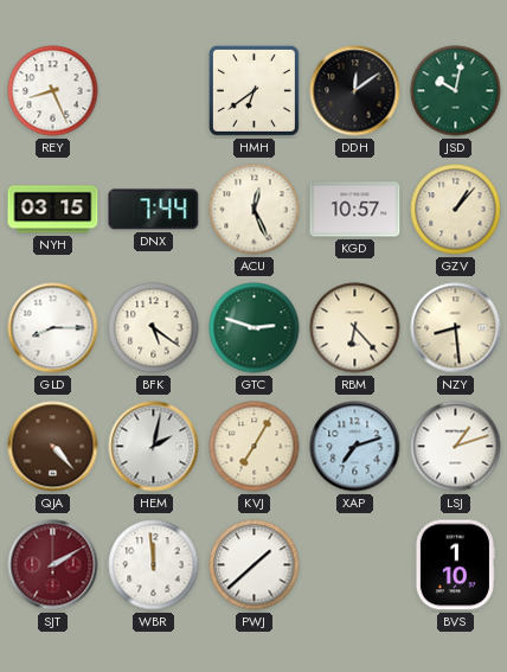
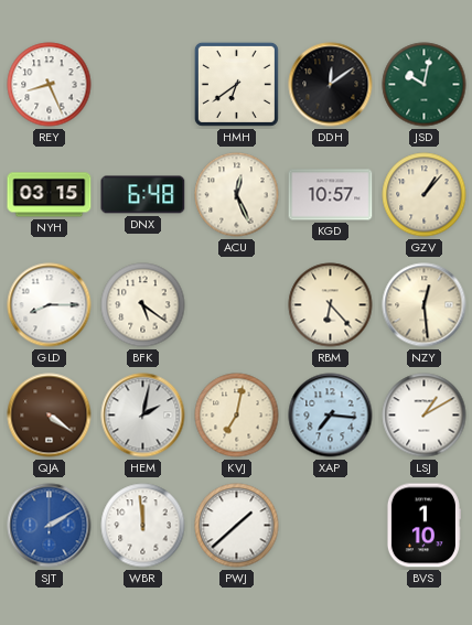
DNX: 7:44 -> 6:48
GTC: 2:48 -> none
NZY: 8:29 -> 12:29
QJA: 4:23 -> 4:21
KVJ: 7:05 -> 7:02
XAP: 7:12 -> 7:16
LSJ: 1:12 -> 1:10
SJT dial: burgundy -> blue
